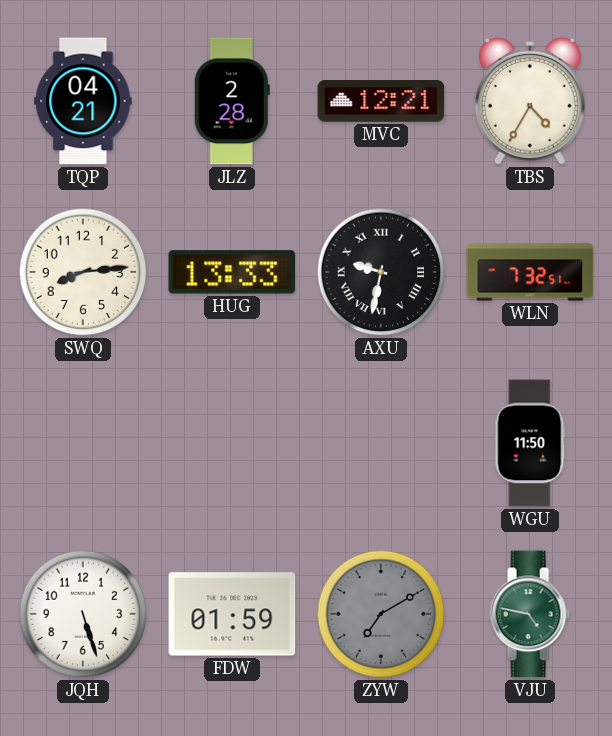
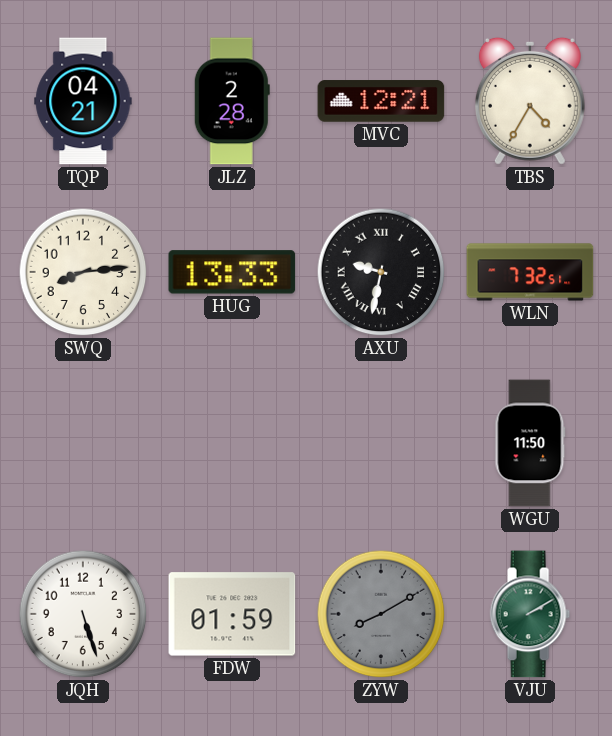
ZYW: 7:10 -> 8:10
VJU: 4:47 -> 2:10
